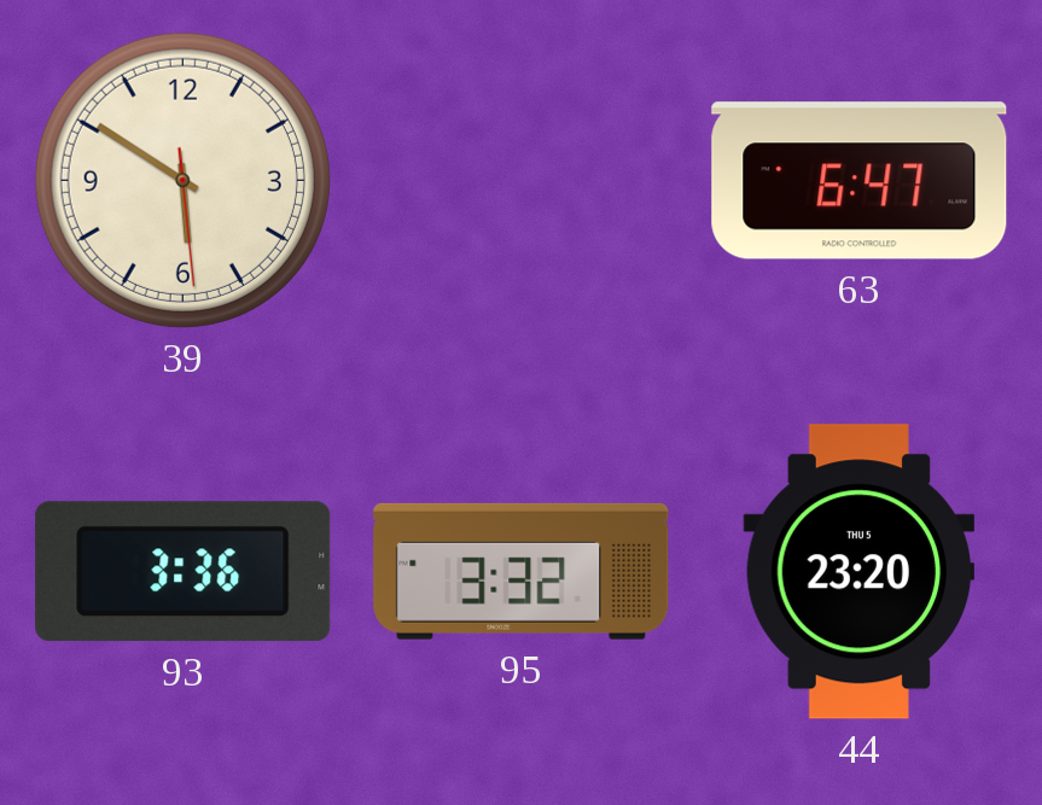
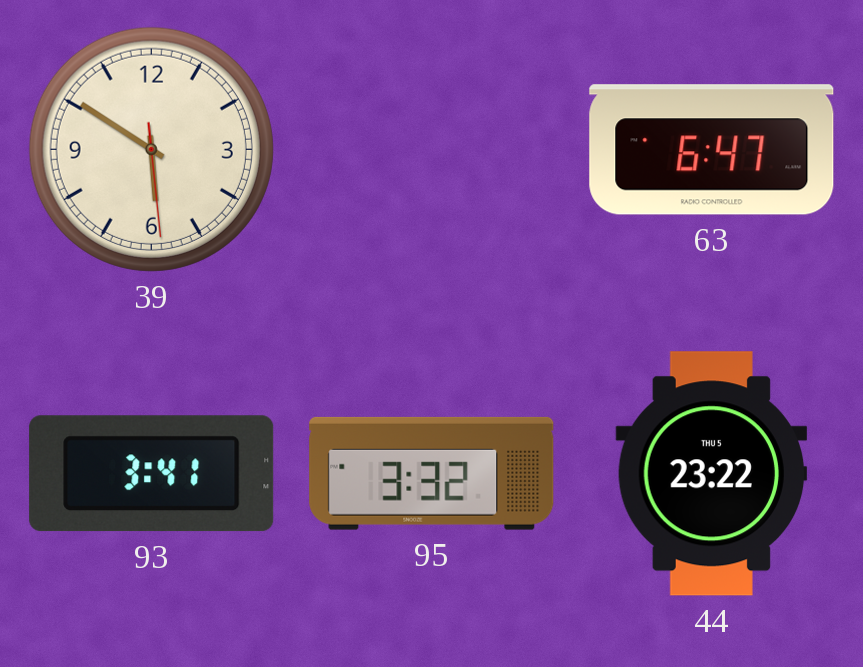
93: 3:36 -> 3:41
44: 23:20 -> 23:22
